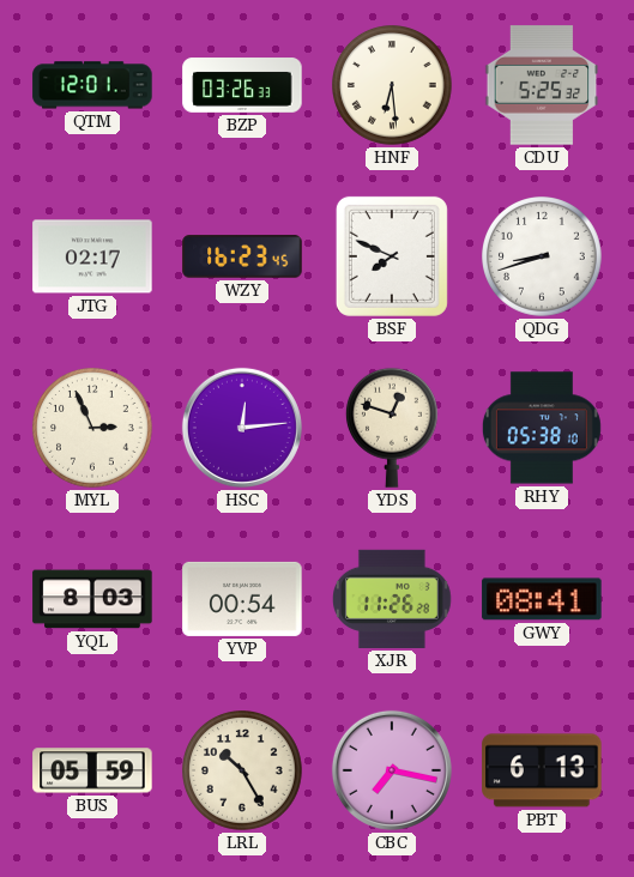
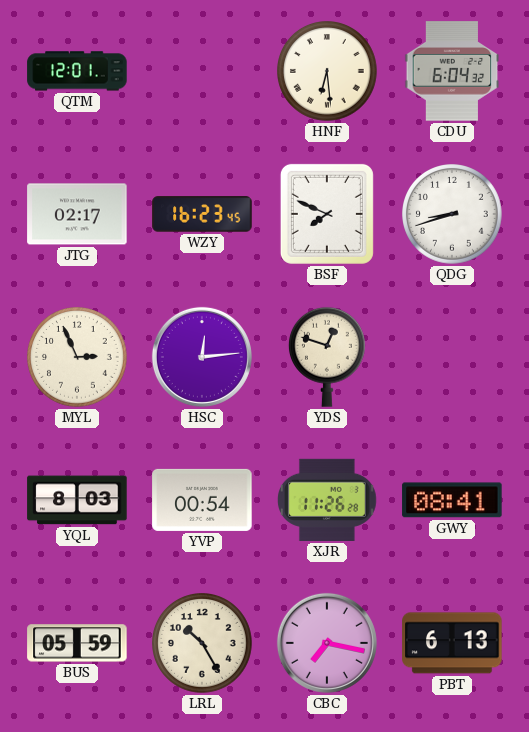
BZP: 03:26 -> none
CDU: 5:25 -> 6:04
RHY: 05:38 -> none
